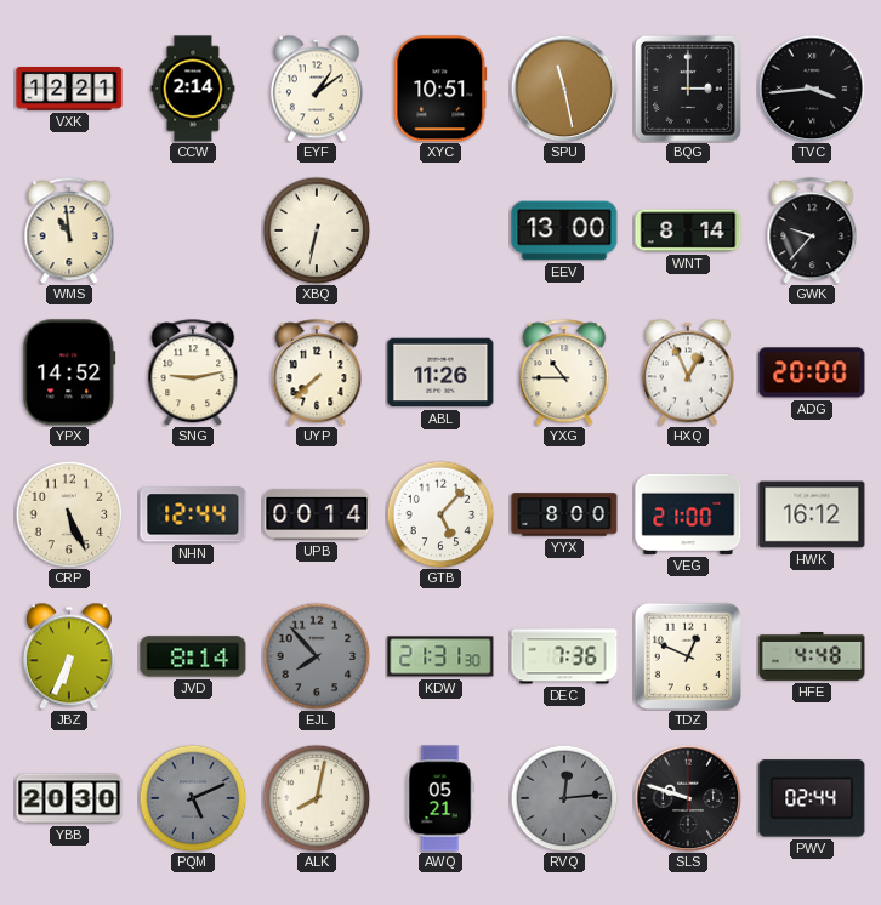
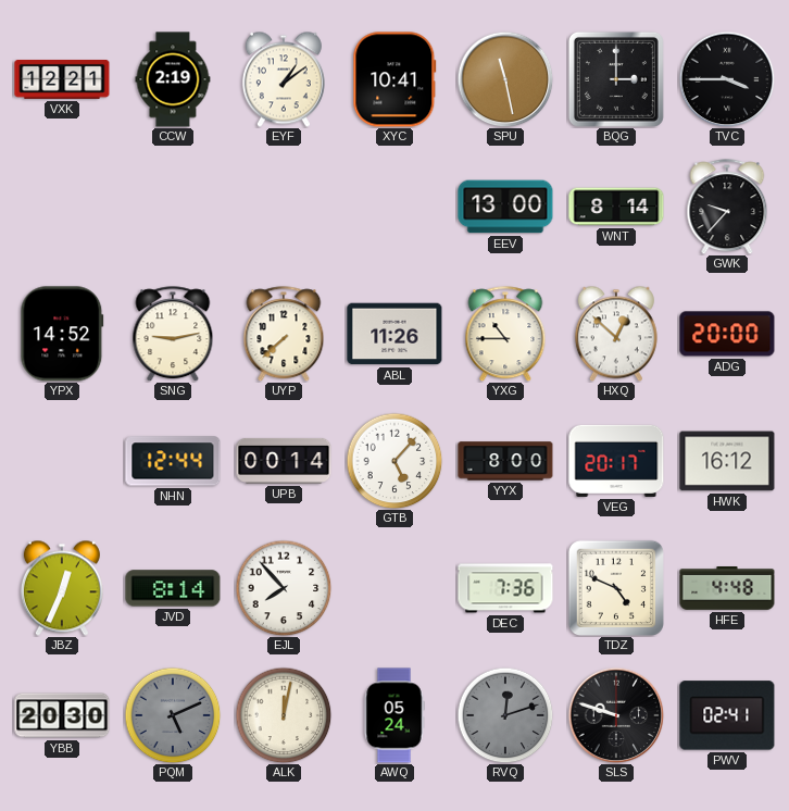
CCW: 2:14 -> 2:19
XYC: 10:51 -> 10:41
TVC: 3:44 -> 3:45
WMS: 10:59 -> none
XBQ: 6:32 -> none
HXQ: 12:56 -> 12:52
CRP: 5:26 -> none
VEG: 21:00 -> 20:17
JBZ: 6:34 -> 12:34
EJL dial: grey -> white
KDW: 21:31 -> none
TDZ: 12:49 -> 4:49
ALK: 8:02 -> 12:02
AWQ: 05:21 -> 05:24
RVQ: 12:14 -> 12:12
PWV: 02:44 -> 02:41
